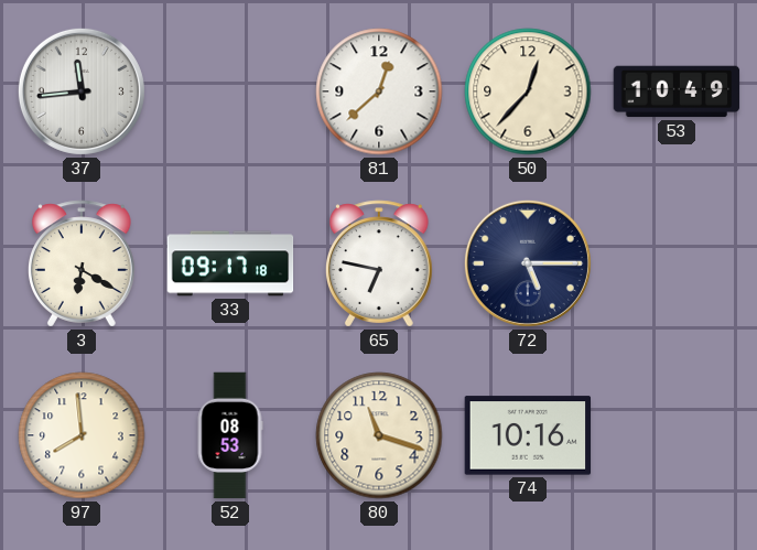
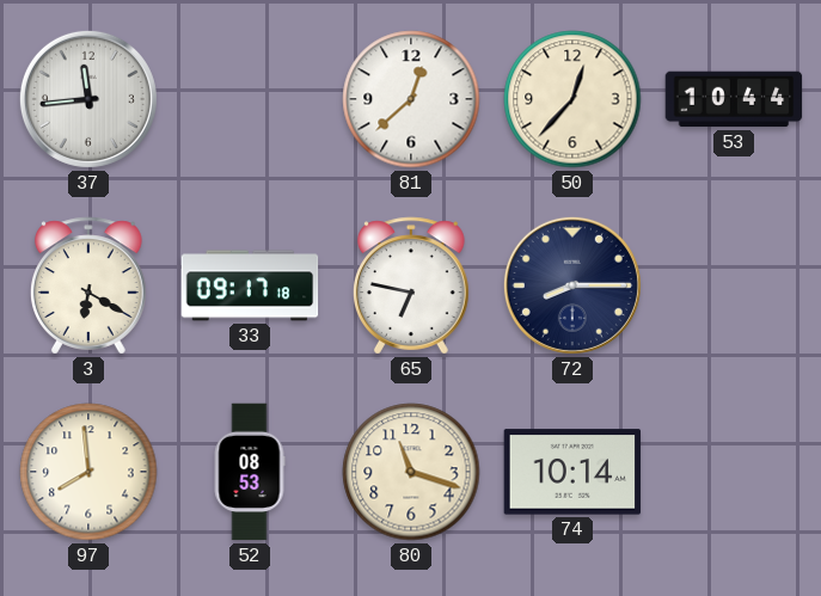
53: 10:49 -> 10:44
72: 5:15 -> 8:15
74: 10:16 -> 10:14
